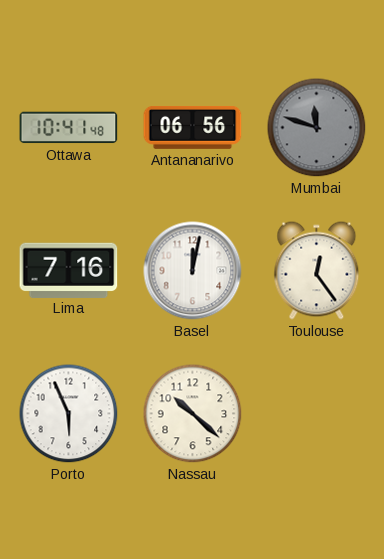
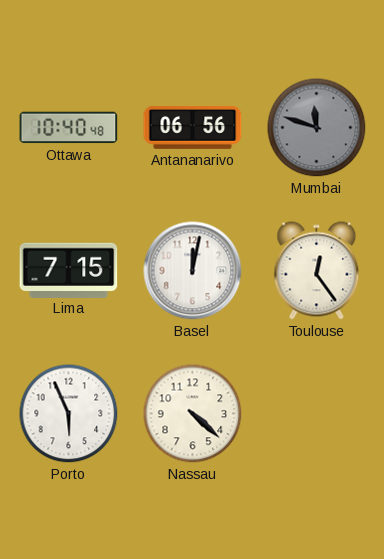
Ottawa: 10:41 -> 10:40
Lima: 7:16 -> 7:15
Nassau: 10:22 -> 4:22
